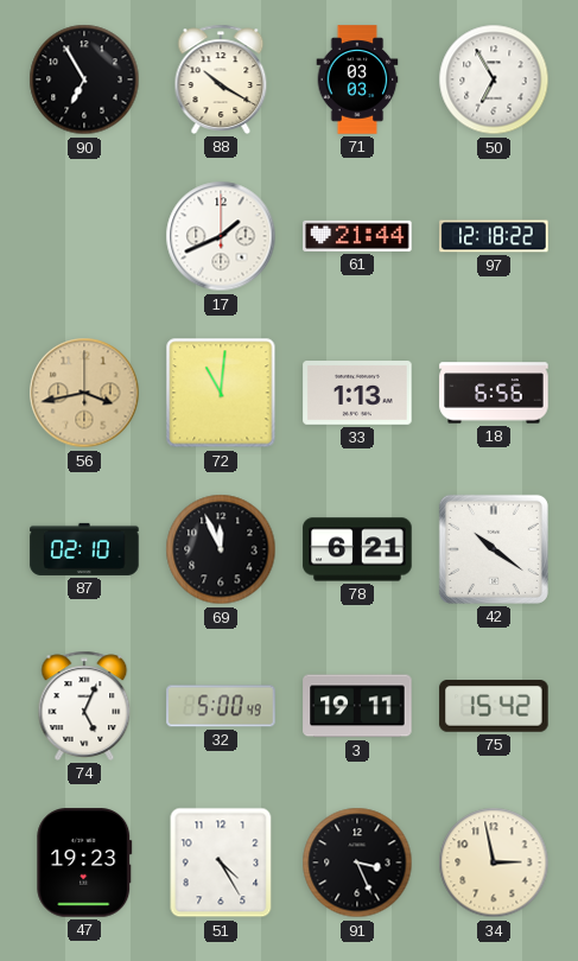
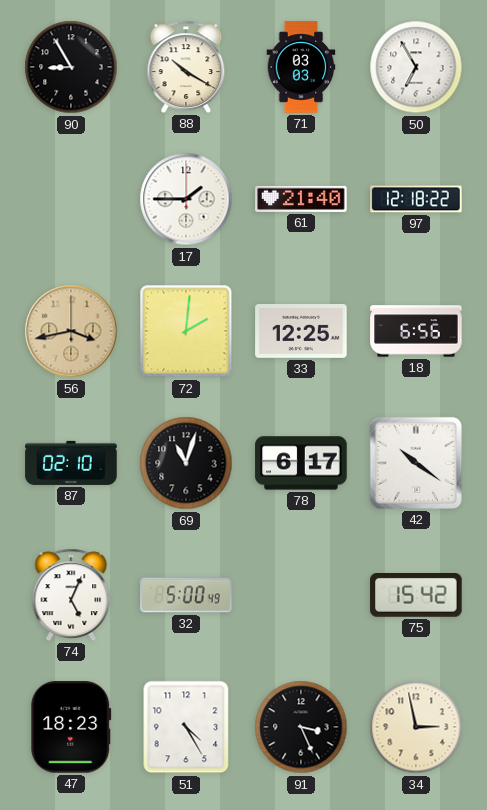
90: 6:55 -> 8:55
17: 1:41 -> 1:45
61: 21:44 -> 21:40
72: 11:01 -> 2:01
33: 1:13 -> 12:25
69: 11:56 -> 11:03
78: 6:21 -> 6:17
3: 19:11 -> none
47: 19:23 -> 18:23
